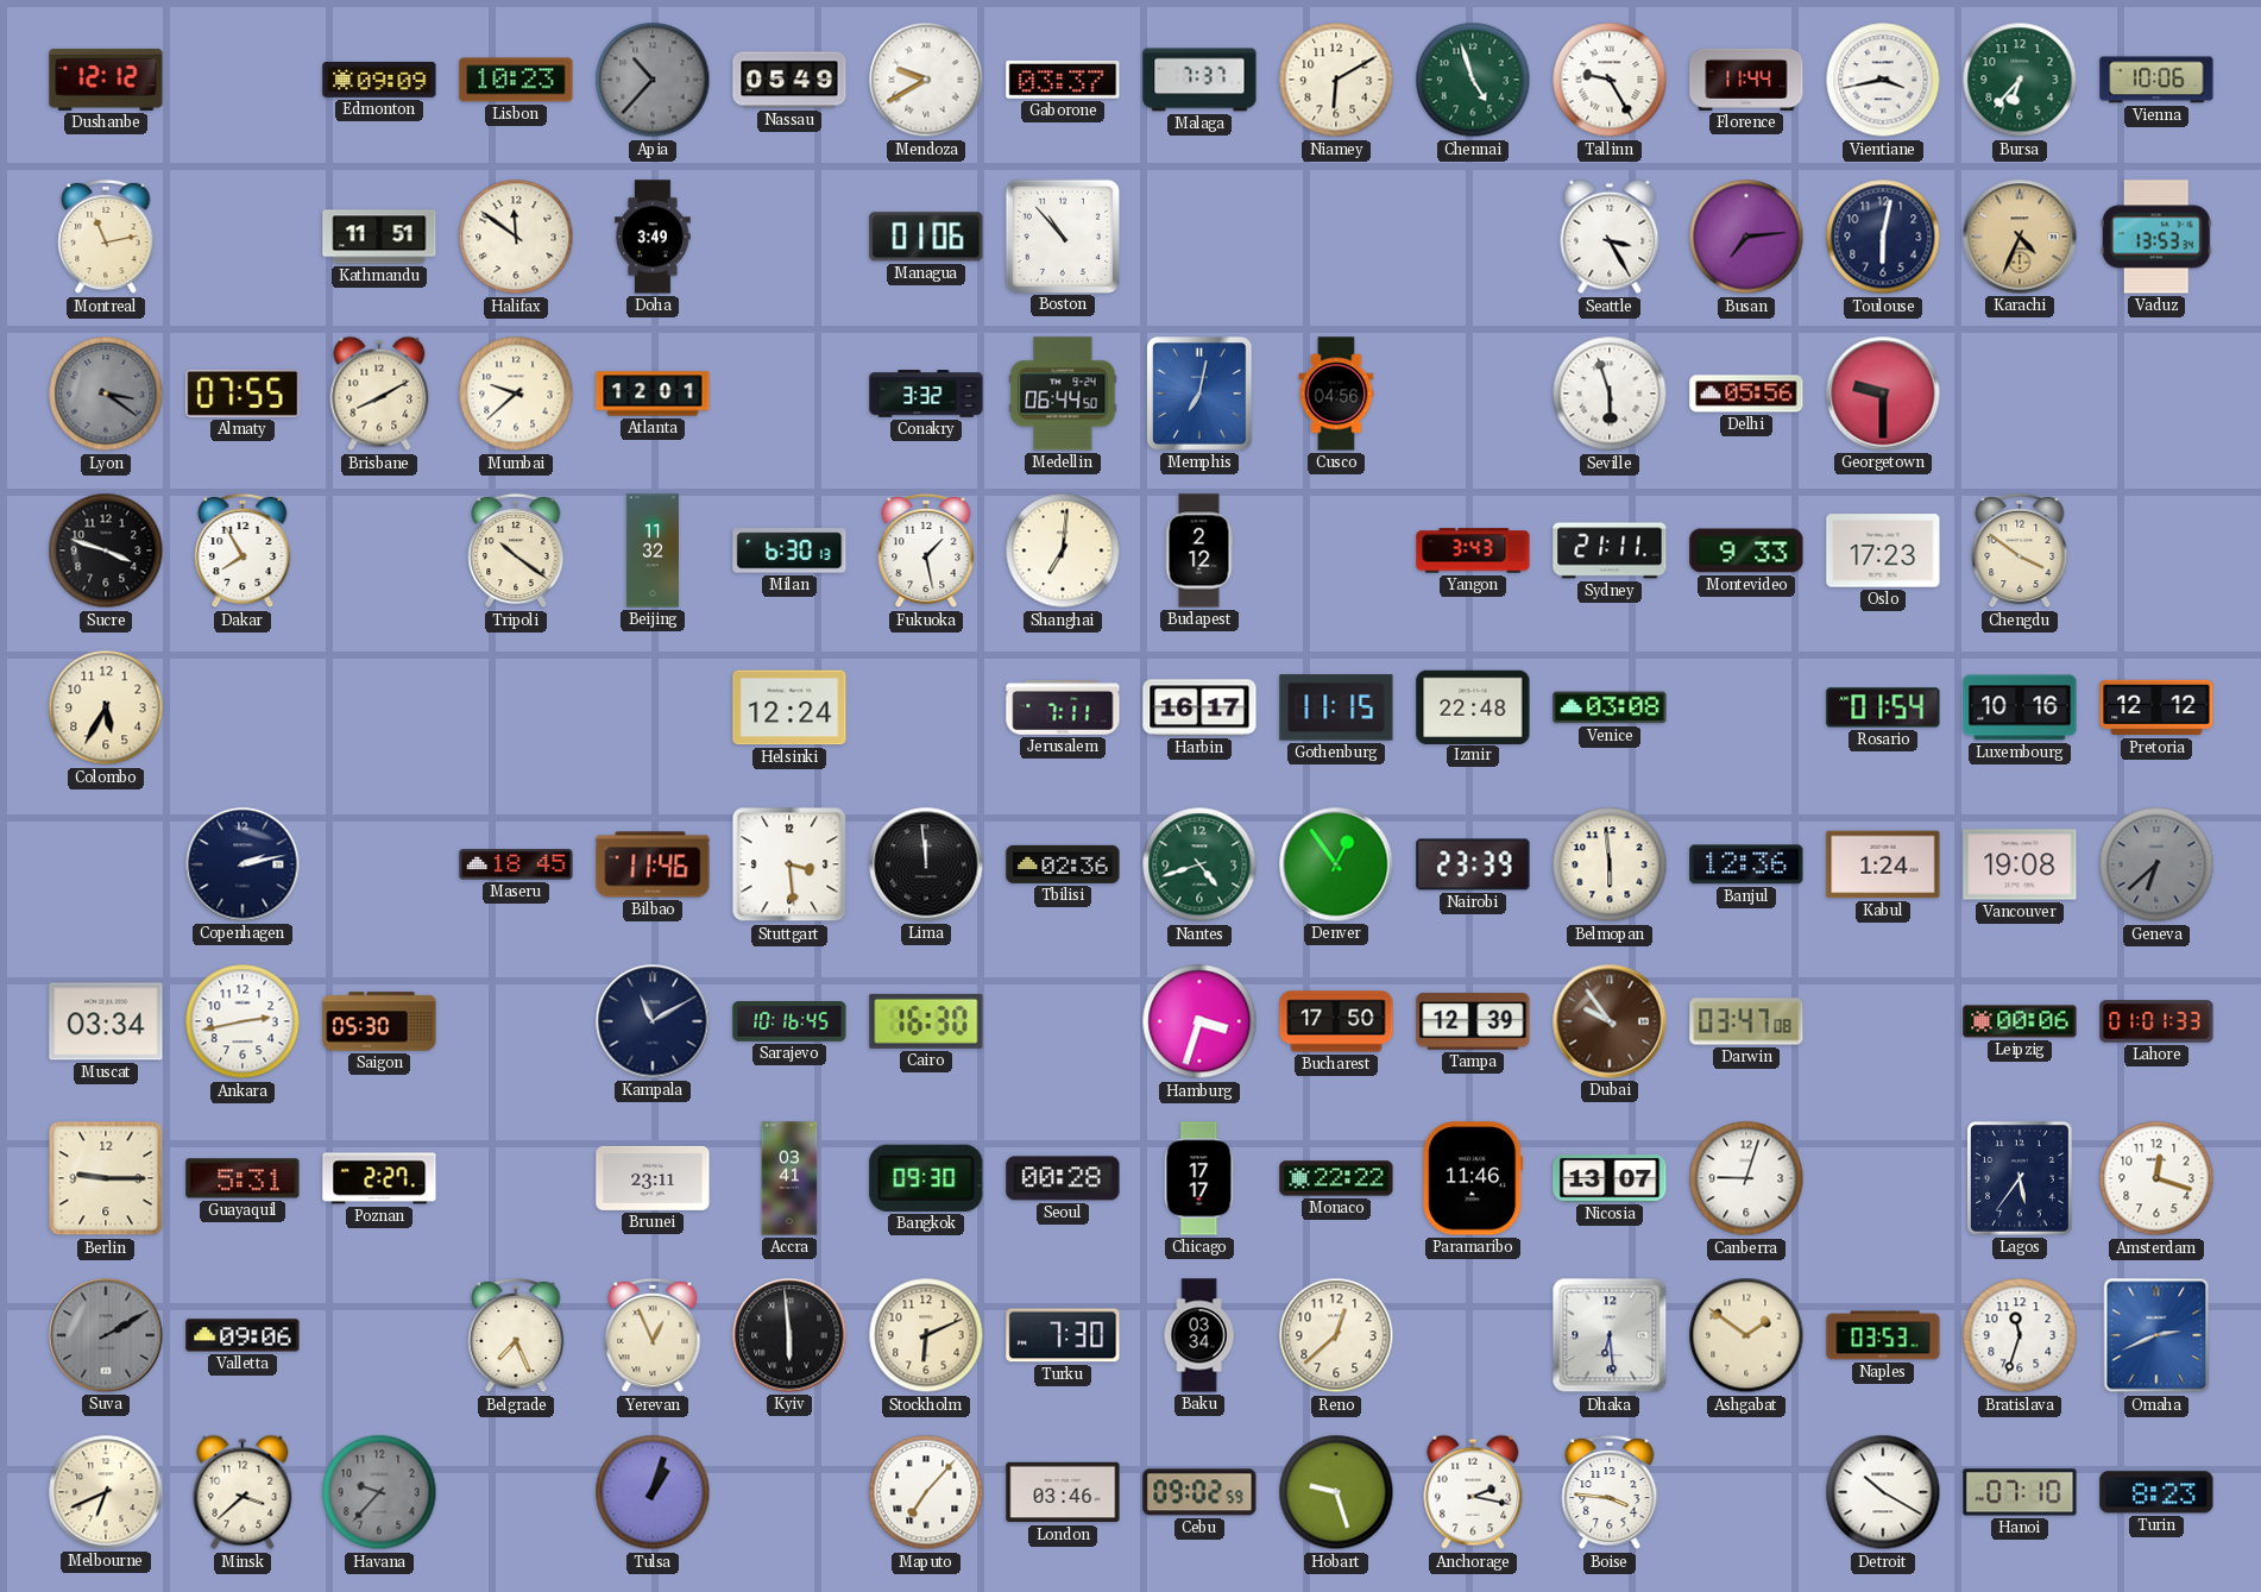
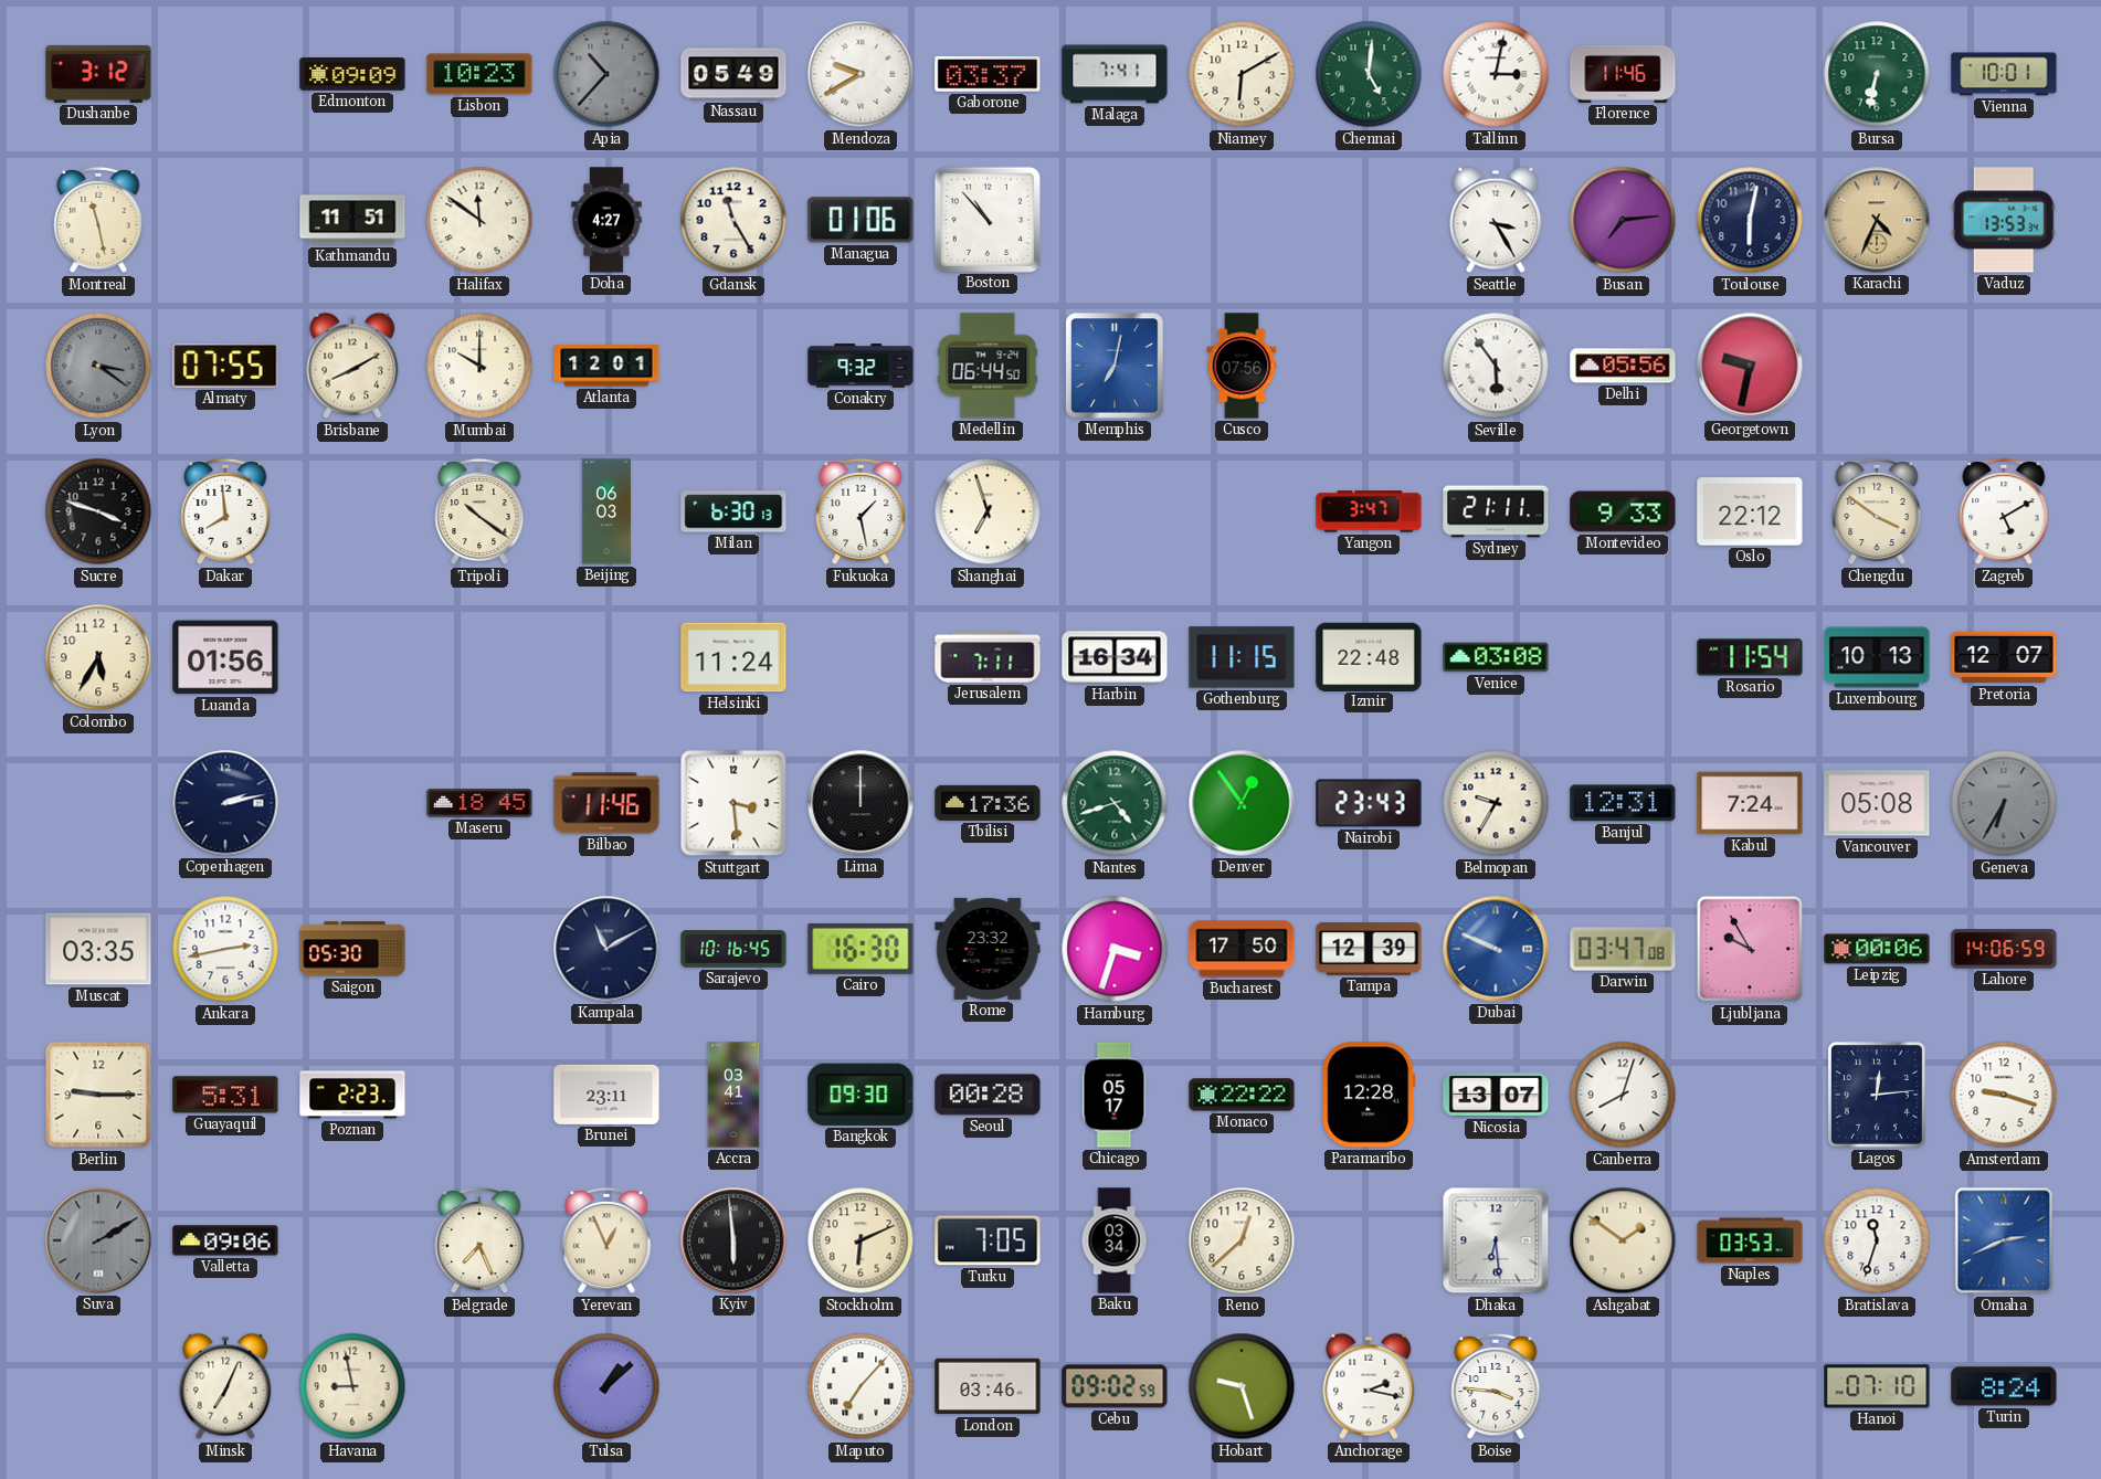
Dushanbe: 12:12 -> 3:12
Malaga: 7:37 -> 7:41
Chennai: 4:57 -> 5:01
Tallinn: 9:25 -> 3:02
Florence: 11:44 -> 11:46
Vientiane: 3:43 -> none
Bursa: 6:37 -> 6:32
Vienna: 10:06 -> 10:01
Montreal: 11:13 -> 11:28
Doha: 3:49 -> 4:27
Gdansk: none -> 11:25
Mumbai: 9:38 -> 10:00
Conakry: 3:32 -> 9:32
Cusco: 04:56 -> 07:56
Seville: 5:57 -> 5:54
Georgetown: 9:30 -> 9:32
Dakar: 7:55 -> 7:59
Beijing: 11:32 -> 06:03
Shanghai: 7:01 -> 6:57
Budapest: 2:12 -> none
Yangon: 3:43 -> 3:47
Oslo: 17:23 -> 22:12
Zagreb: none -> 5:10
Luanda: none -> 01:56
Helsinki: 12:24 -> 11:24
Harbin: 16:17 -> 16:34
Rosario: 01:54 -> 11:54
Luxembourg: 10:16 -> 10:13
Pretoria: 12:12 -> 12:07
Lima: 11:59 -> 12:00
Tbilisi: 02:36 -> 17:36
Nairobi: 23:39 -> 23:43
Belmopan: 5:59 -> 9:35
Banjul: 12:36 -> 12:31
Kabul: 1:24 -> 7:24
Vancouver: 19:08 -> 05:08
Geneva: 6:38 -> 6:35
Muscat: 03:34 -> 03:35
Rome: none -> 23:32
Dubai: 9:54 -> 9:49
Dubai dial: brown -> blue
Ljubljana: none -> 9:55
Lahore: 01:01 -> 14:06
Poznan: 2:27 -> 2:23
Chicago: 17:17 -> 05:17
Paramaribo: 11:46 -> 12:28
Canberra: 9:03 -> 8:03
Lagos: 5:36 -> 12:14
Amsterdam: 12:18 -> 9:18
Turku: 7:30 -> 7:05
Melbourne: 6:41 -> none
Minsk: 3:38 -> 7:04
Havana: 9:37 -> 8:58
Havana dial: grey -> cream
Tulsa: 1:03 -> 1:08
Detroit: 10:20 -> none
Turin: 8:23 -> 8:24
